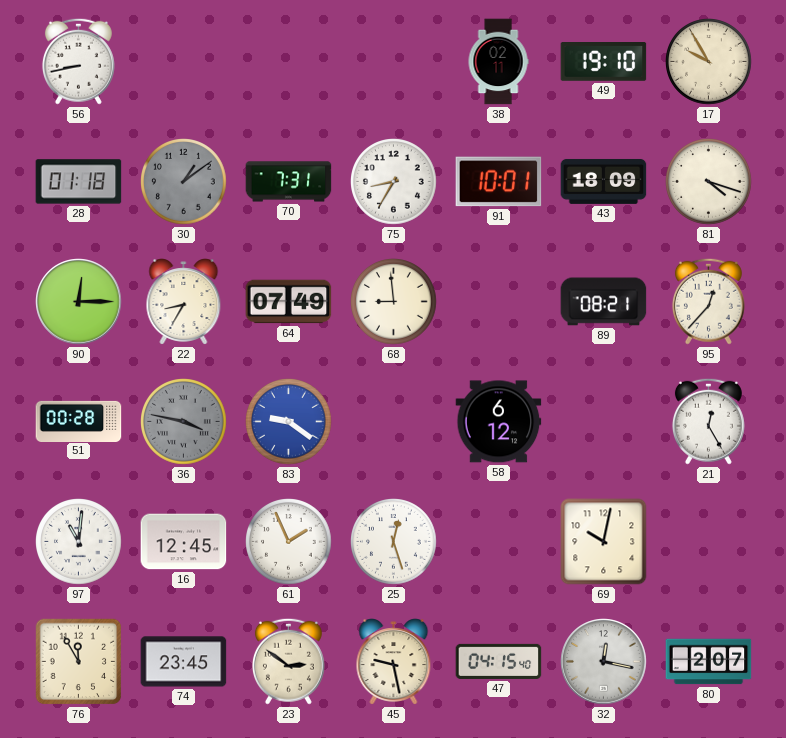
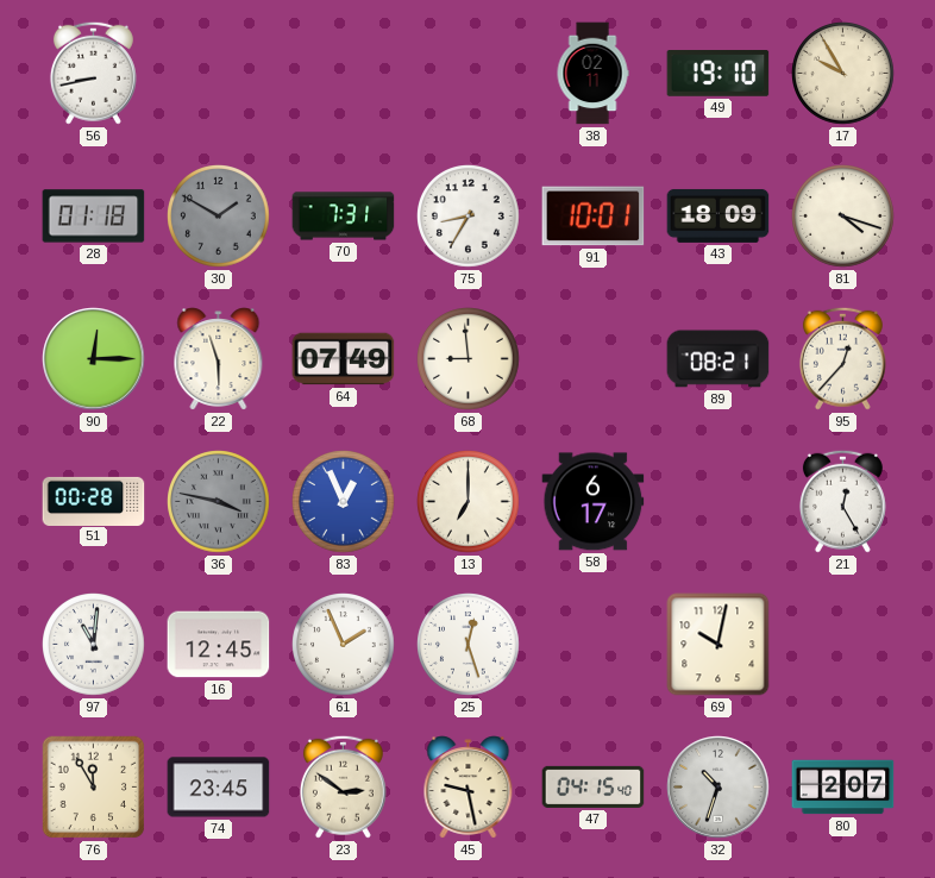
30: 1:09 -> 1:50
22: 8:35 -> 5:57
83: 9:21 -> 12:56
13: none -> 7:00
58: 6:12 -> 6:17
32: 12:17 -> 10:33
